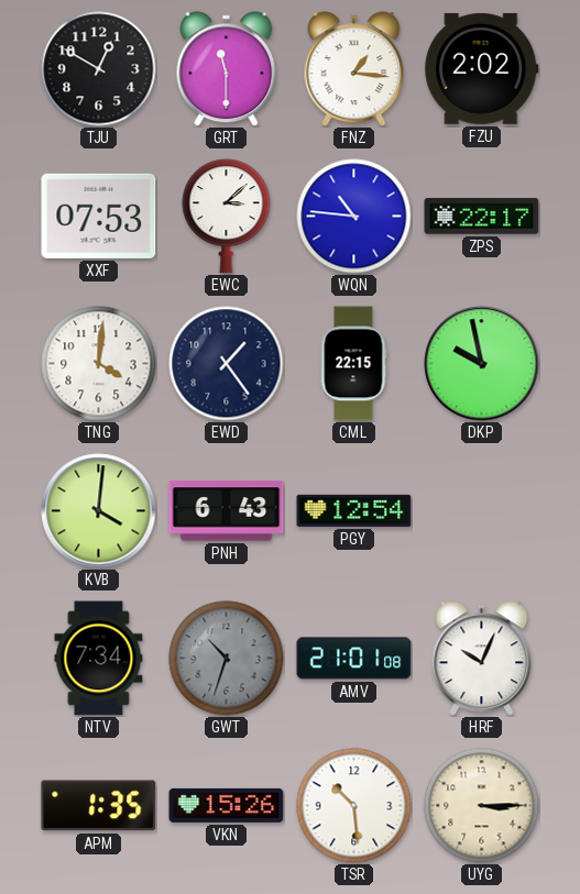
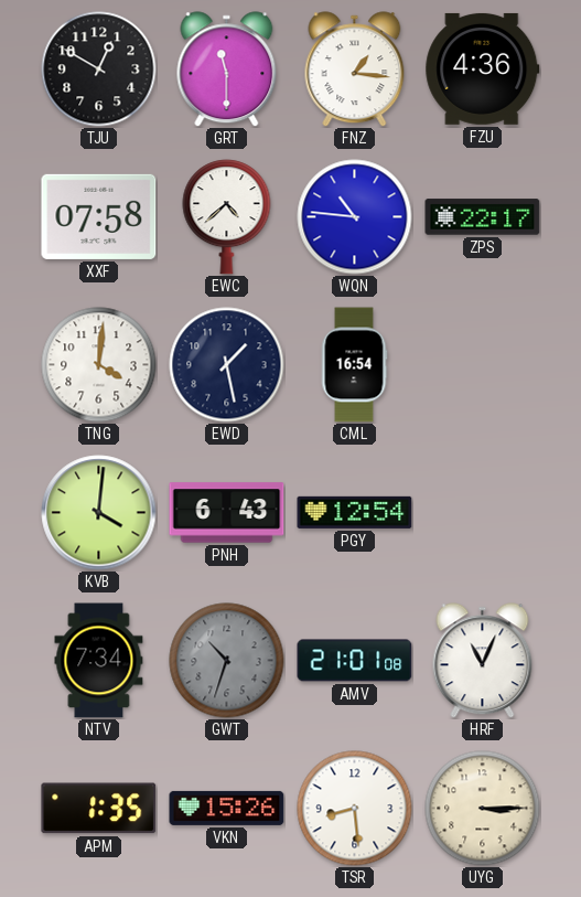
FZU: 2:02 -> 4:36
XXF: 07:53 -> 07:58
EWC: 3:08 -> 4:38
EWD: 1:24 -> 1:28
CML: 22:15 -> 16:54
DKP: 9:58 -> none
HRF: 10:04 -> 11:04
TSR: 10:29 -> 8:29
